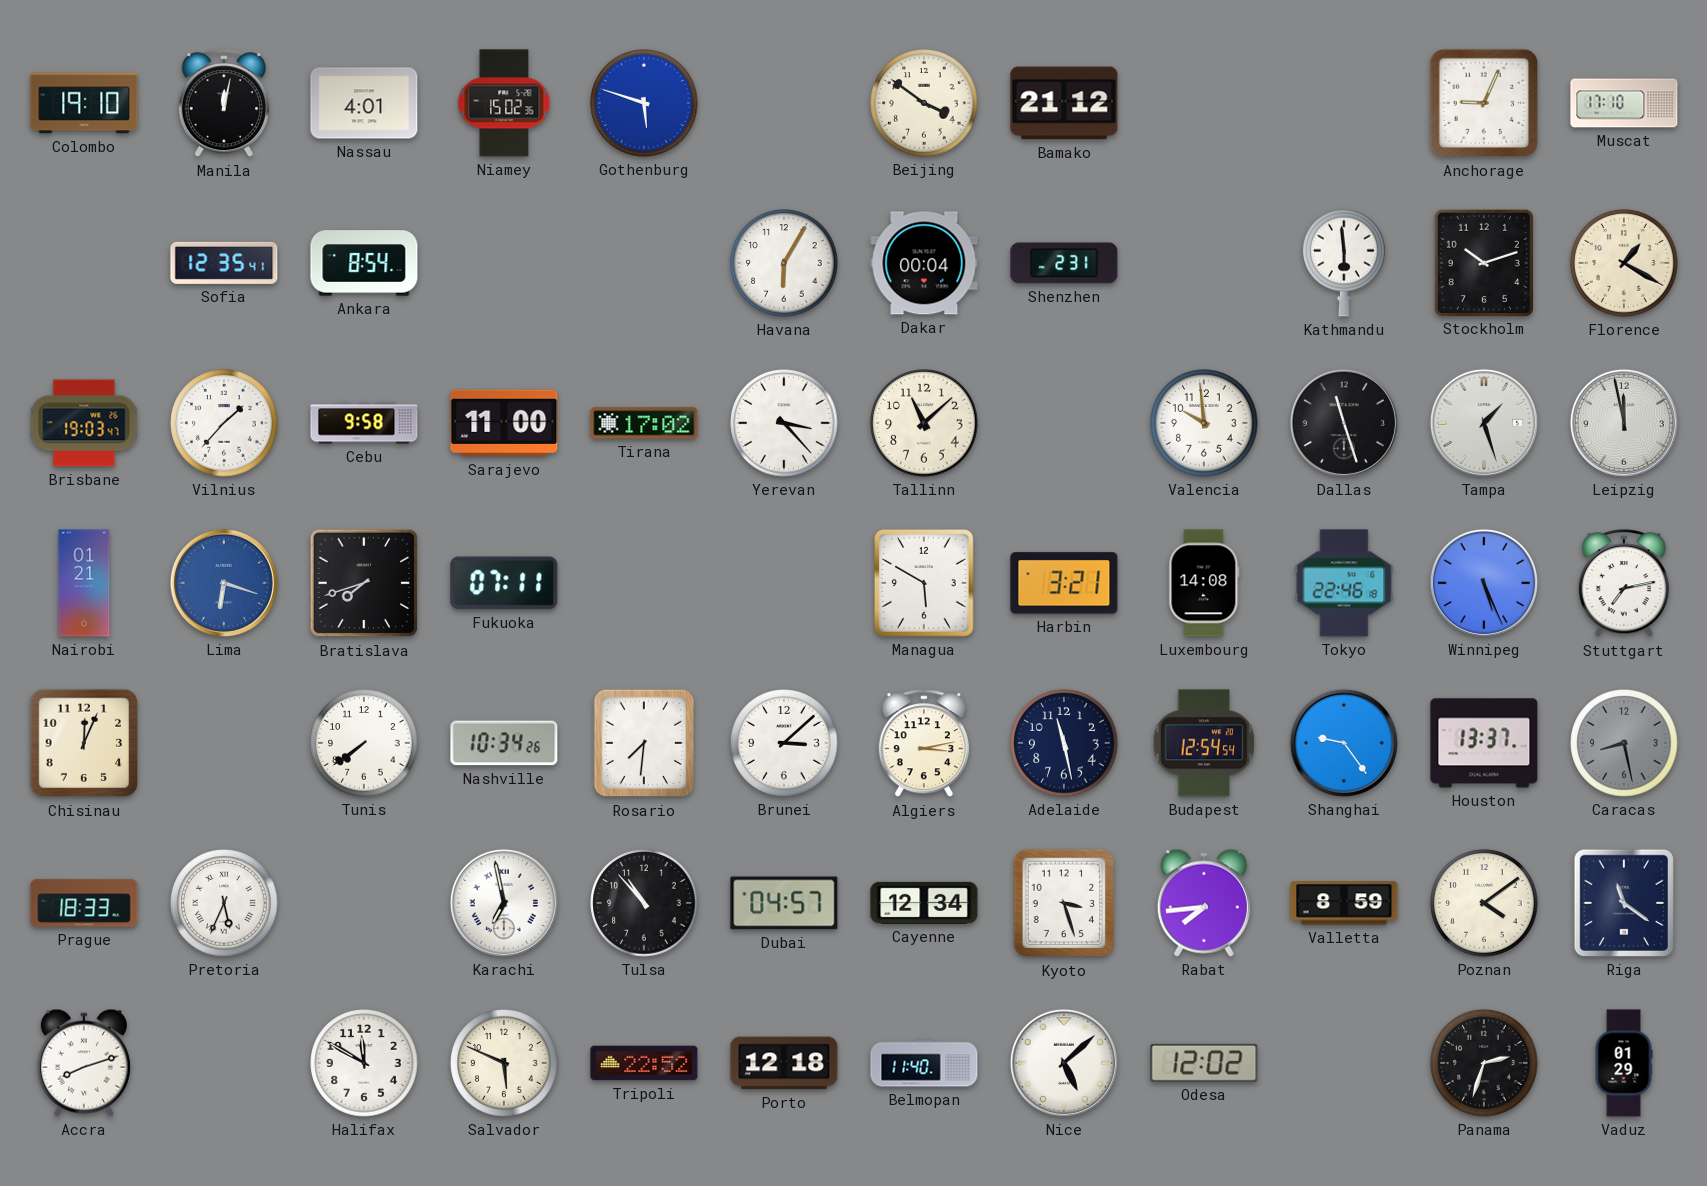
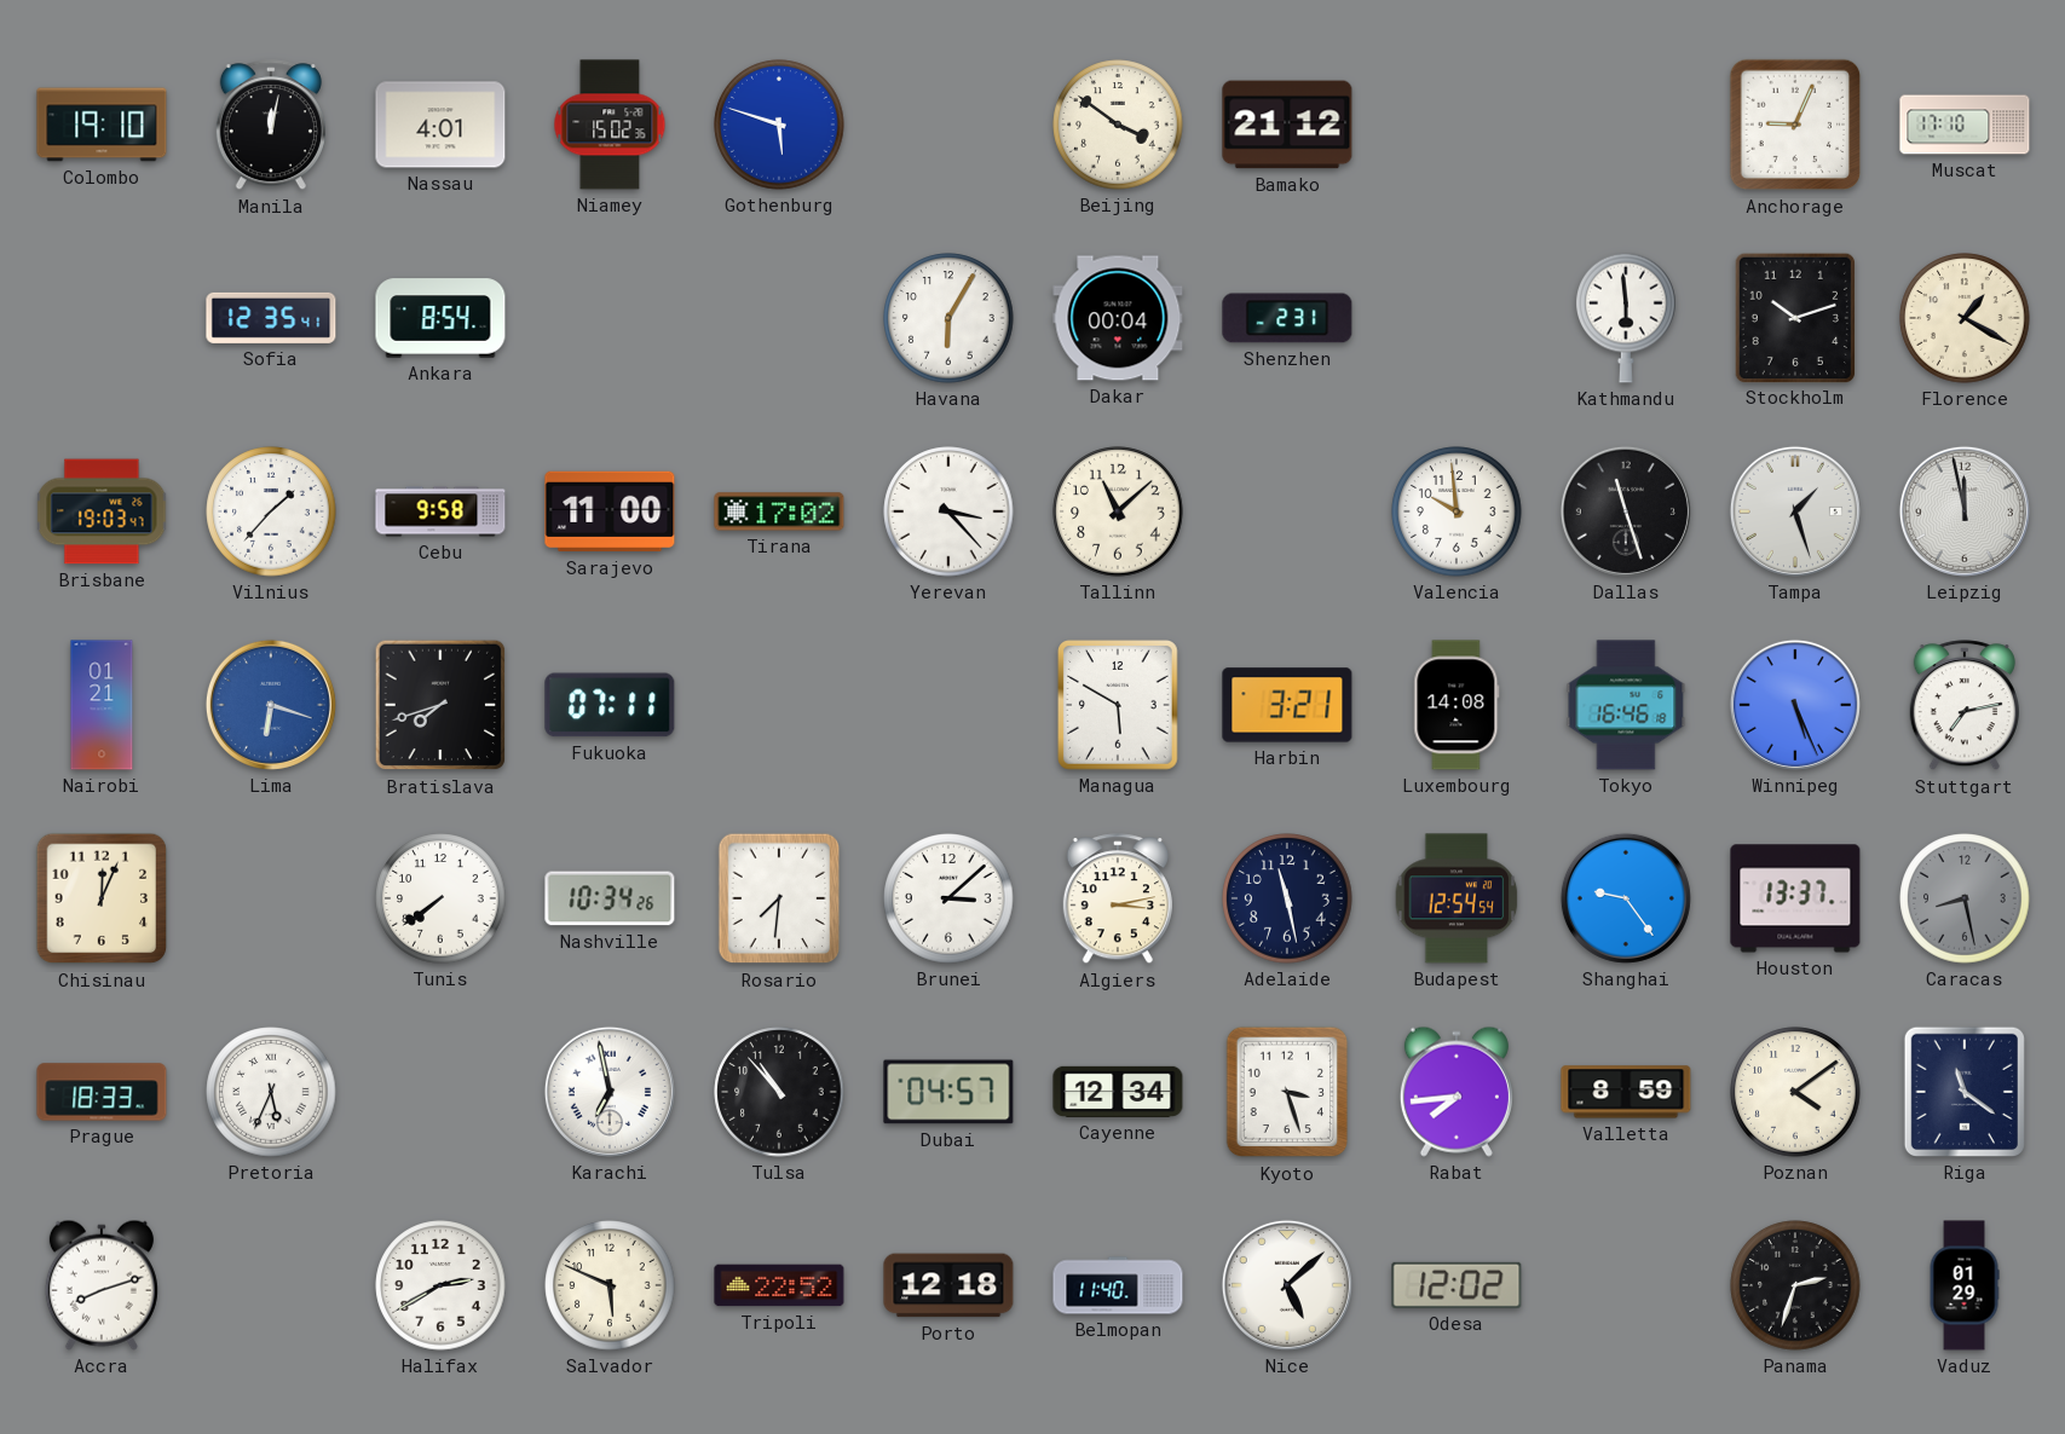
Tokyo: 22:46 -> 16:46
Halifax: 11:50 -> 2:40
